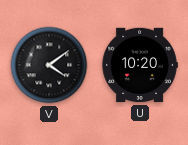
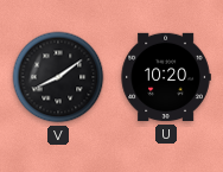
V: 4:09 -> 8:09
